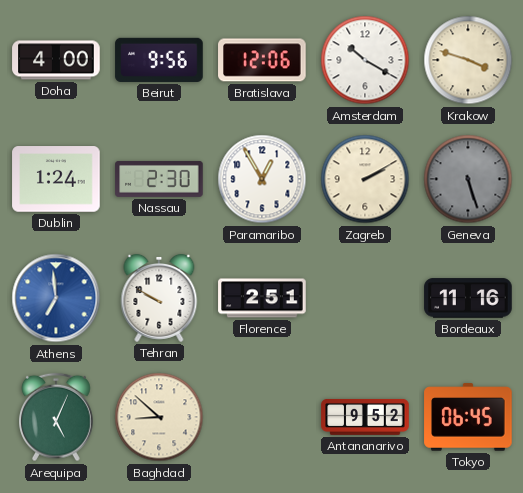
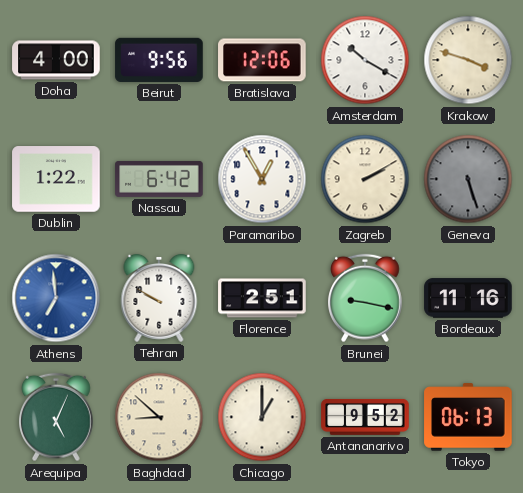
Dublin: 1:24 -> 1:22
Nassau: 2:30 -> 6:42
Brunei: none -> 9:17
Chicago: none -> 1:00
Tokyo: 06:45 -> 06:13
